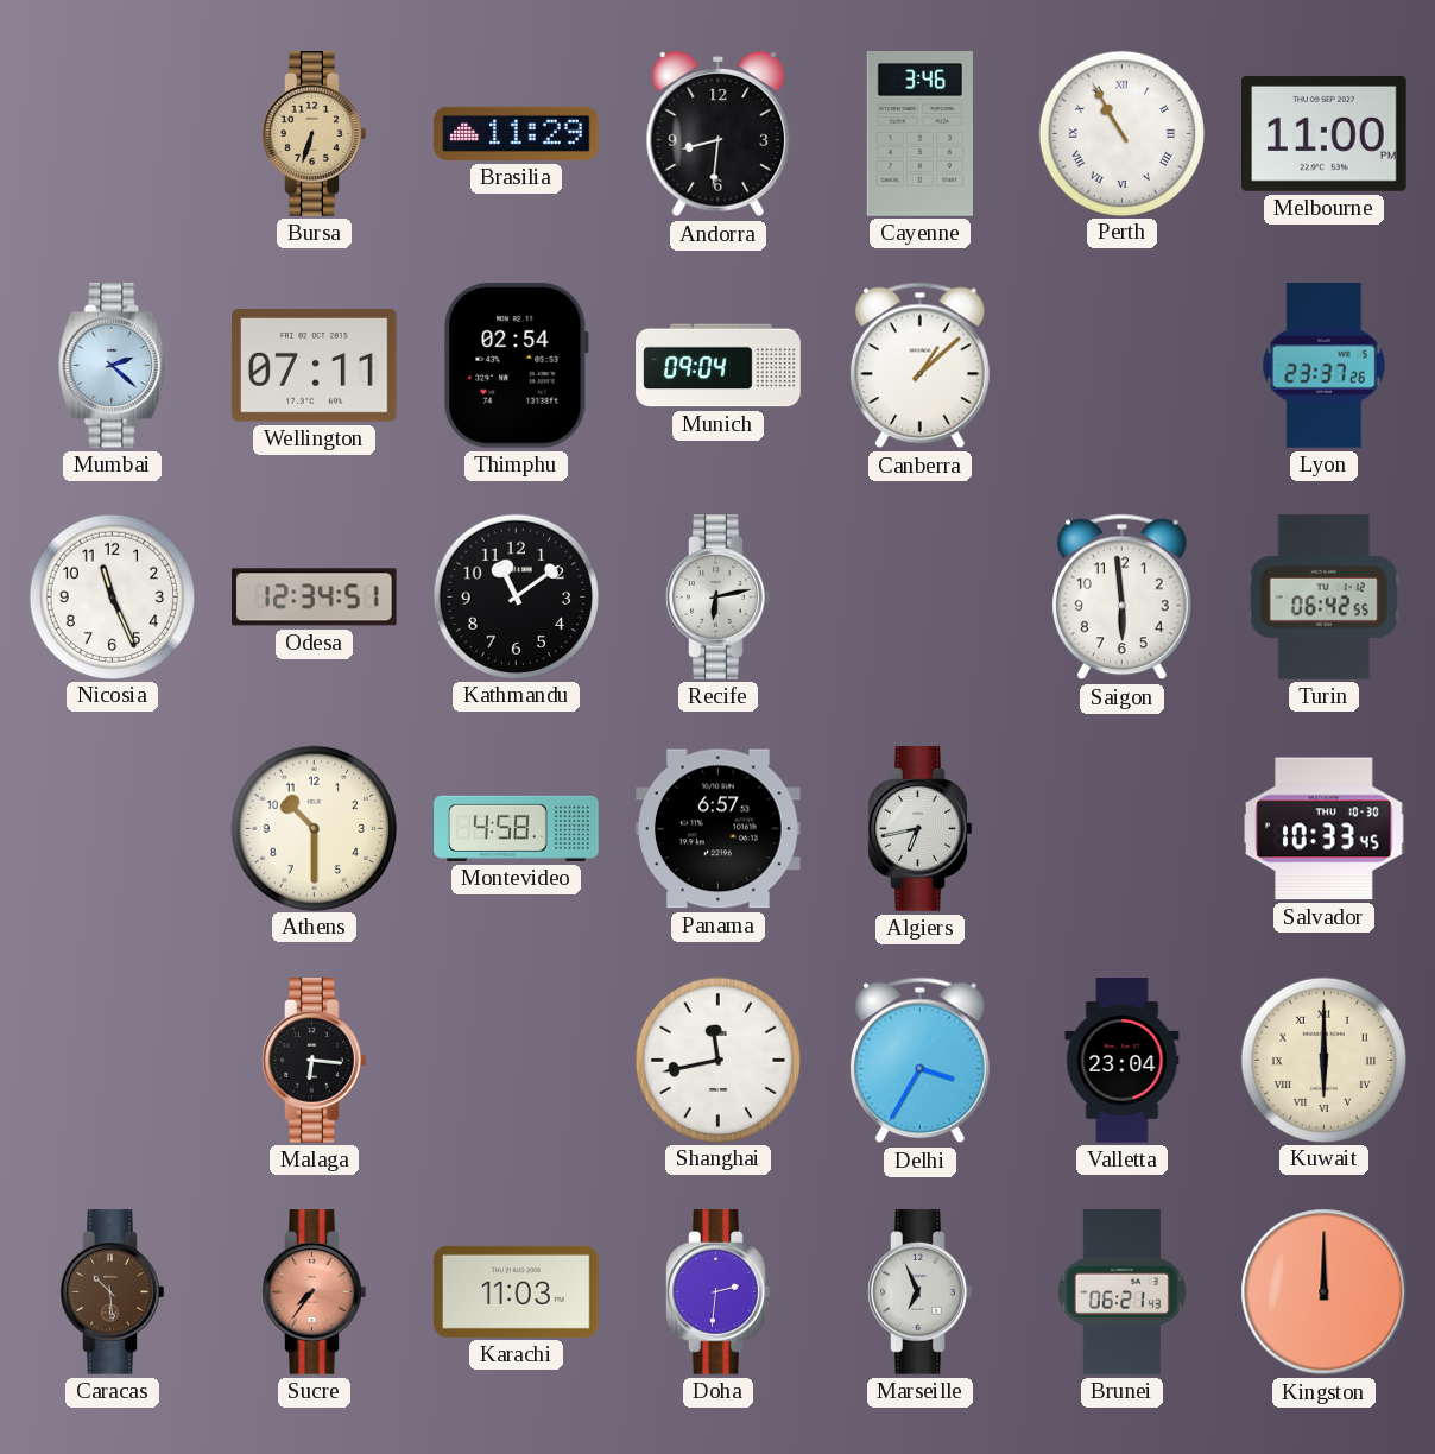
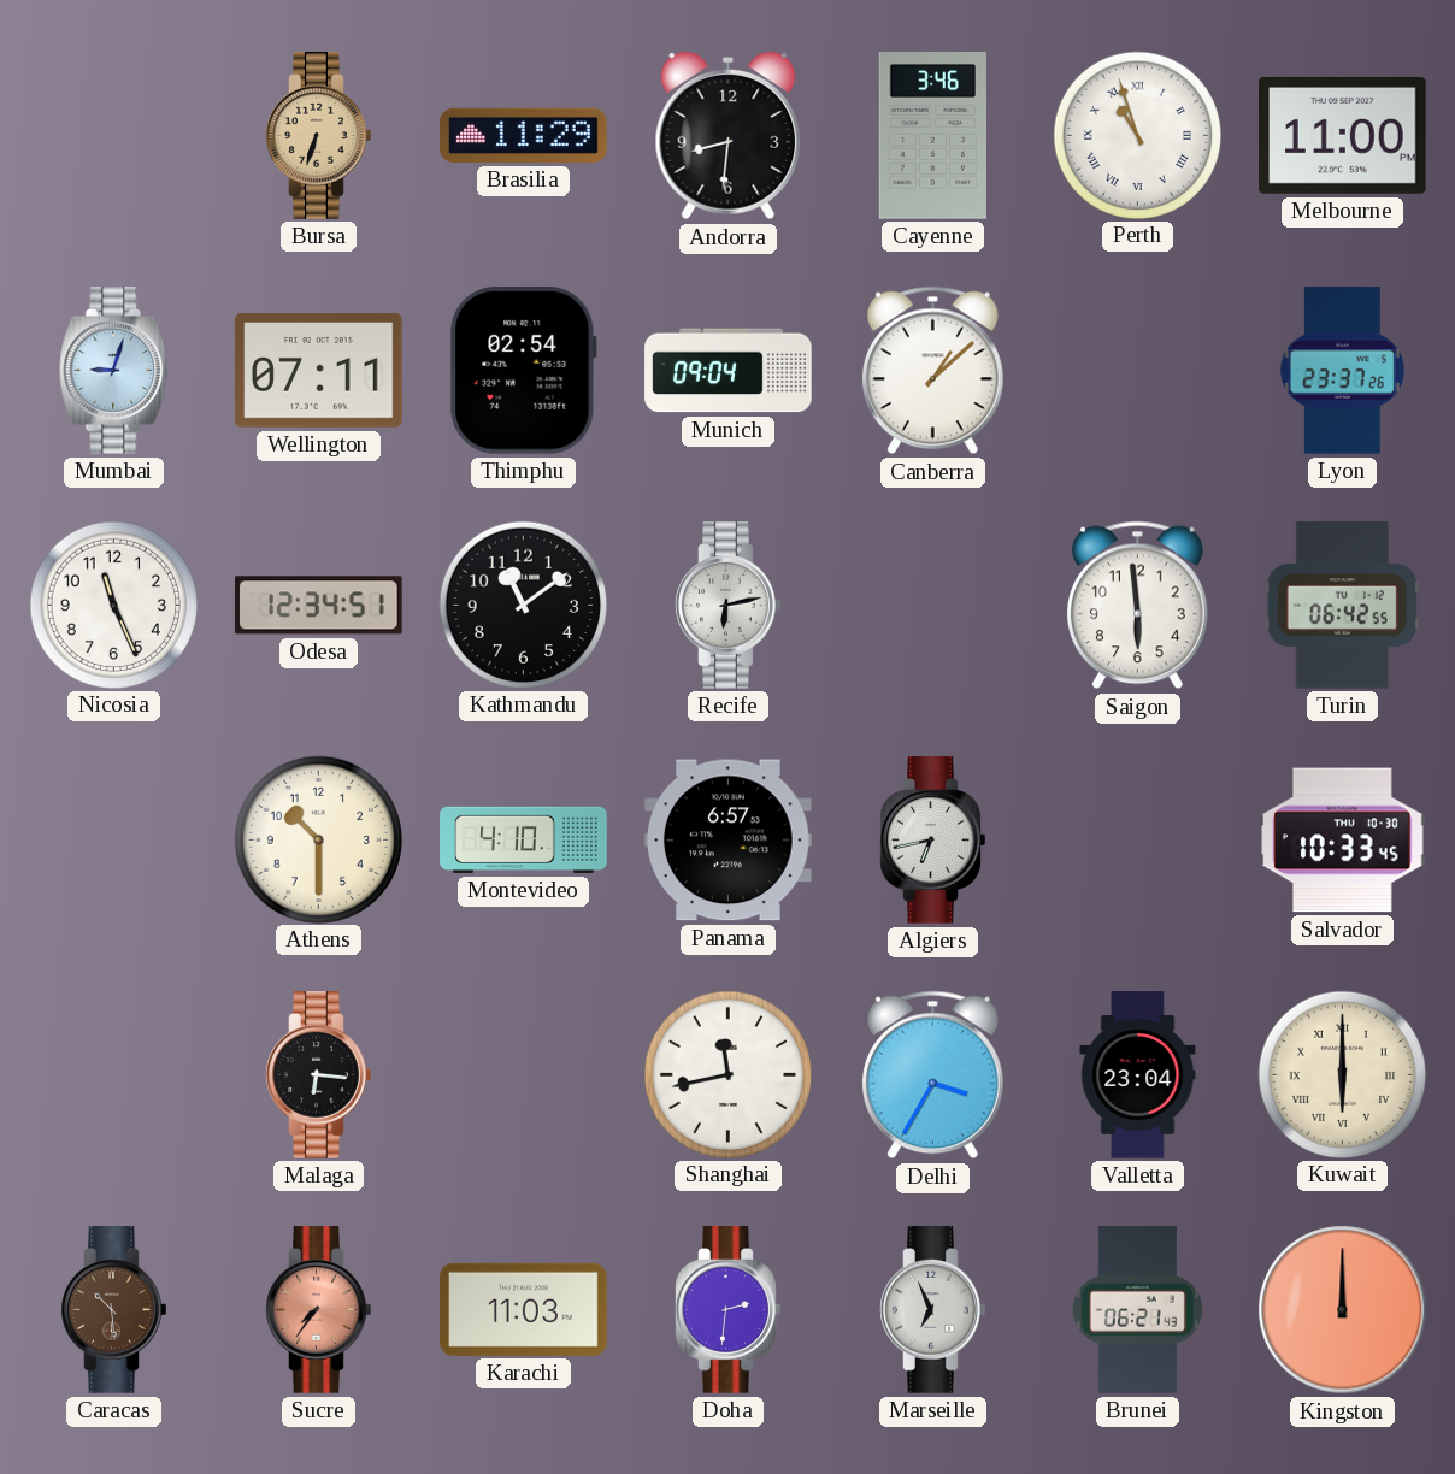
Perth: 10:55 -> 10:57
Mumbai: 2:22 -> 9:03
Montevideo: 4:58 -> 4:10
